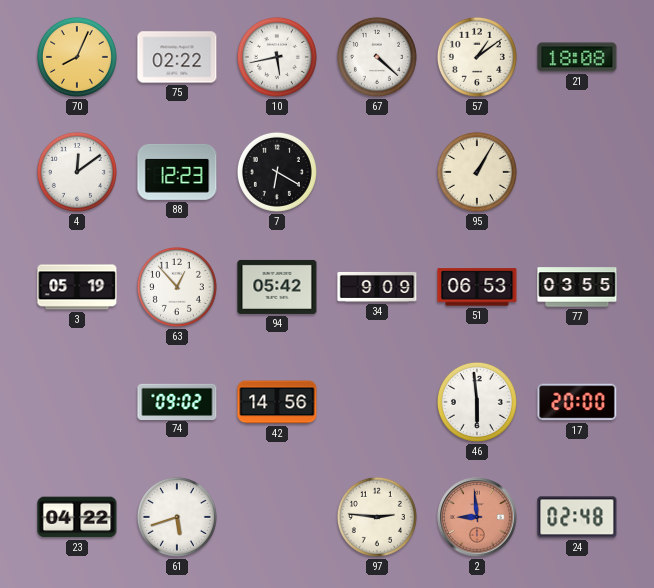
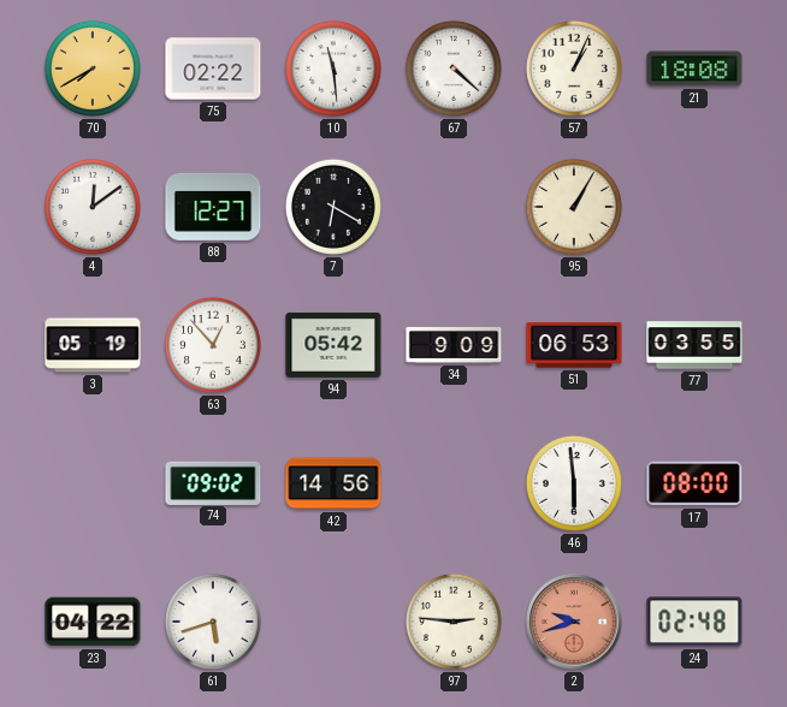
70: 8:04 -> 7:40
10: 5:43 -> 11:29
57: 1:09 -> 1:04
88: 12:23 -> 12:27
17: 20:00 -> 08:00
2: 8:59 -> 9:42
